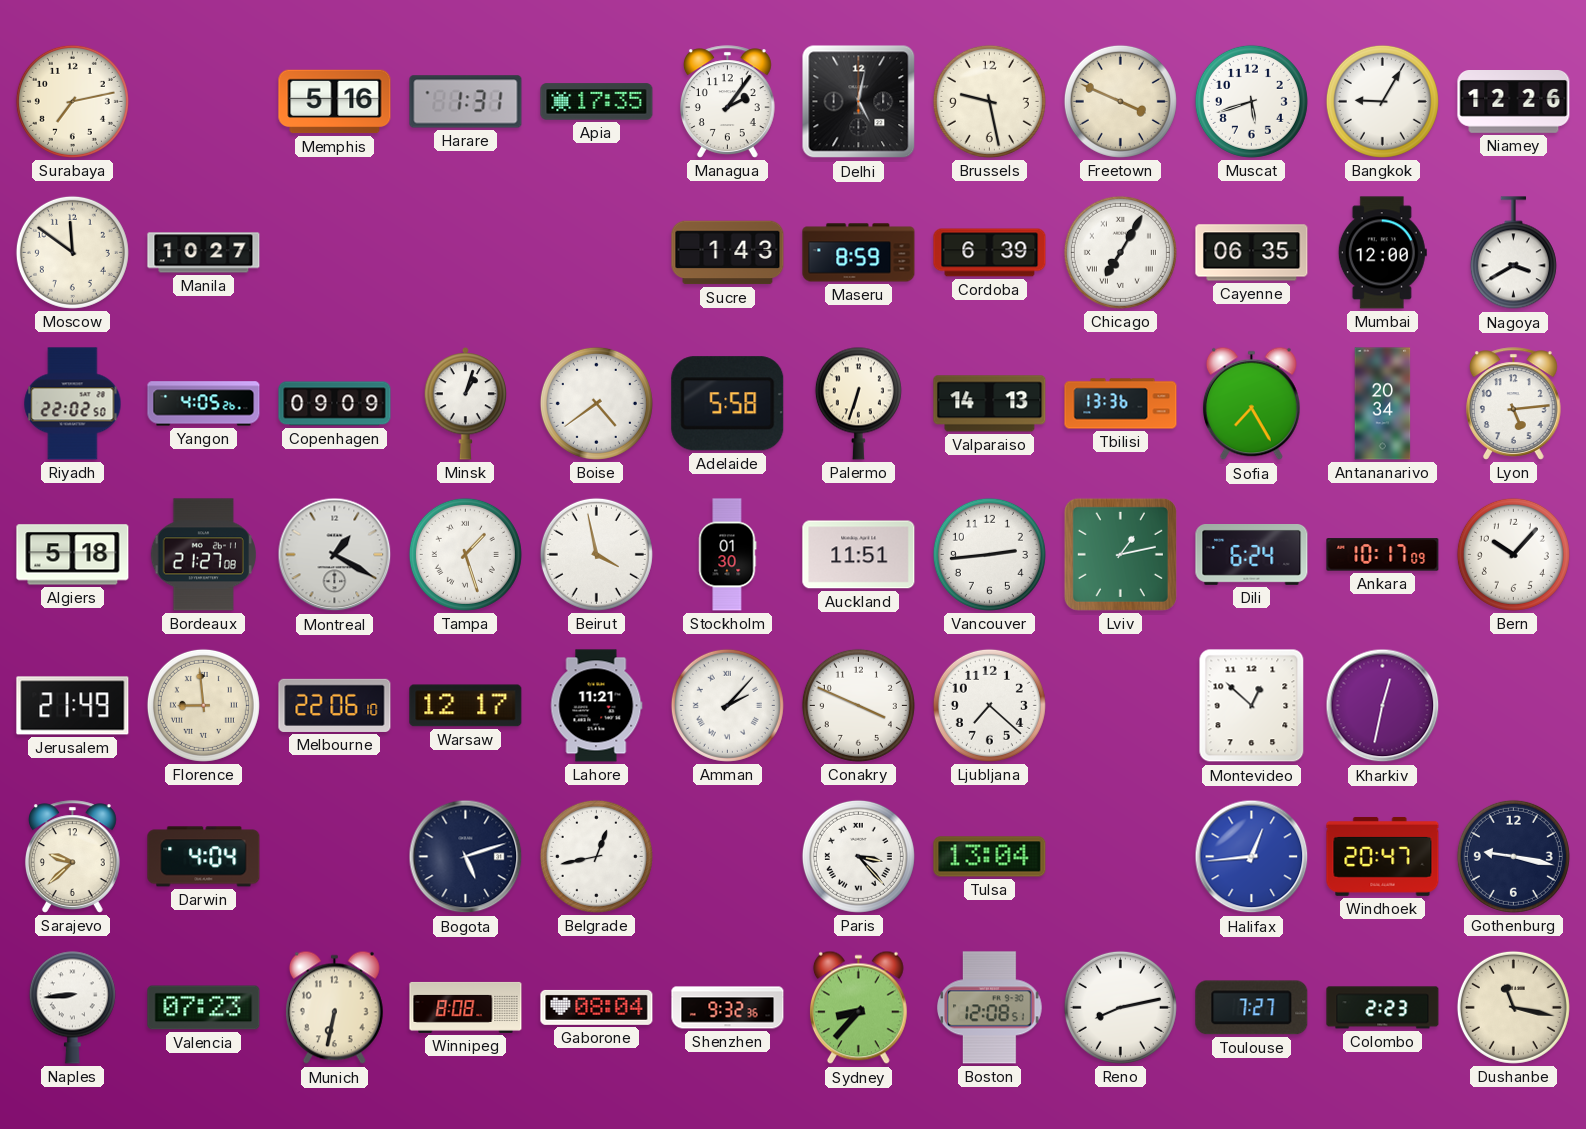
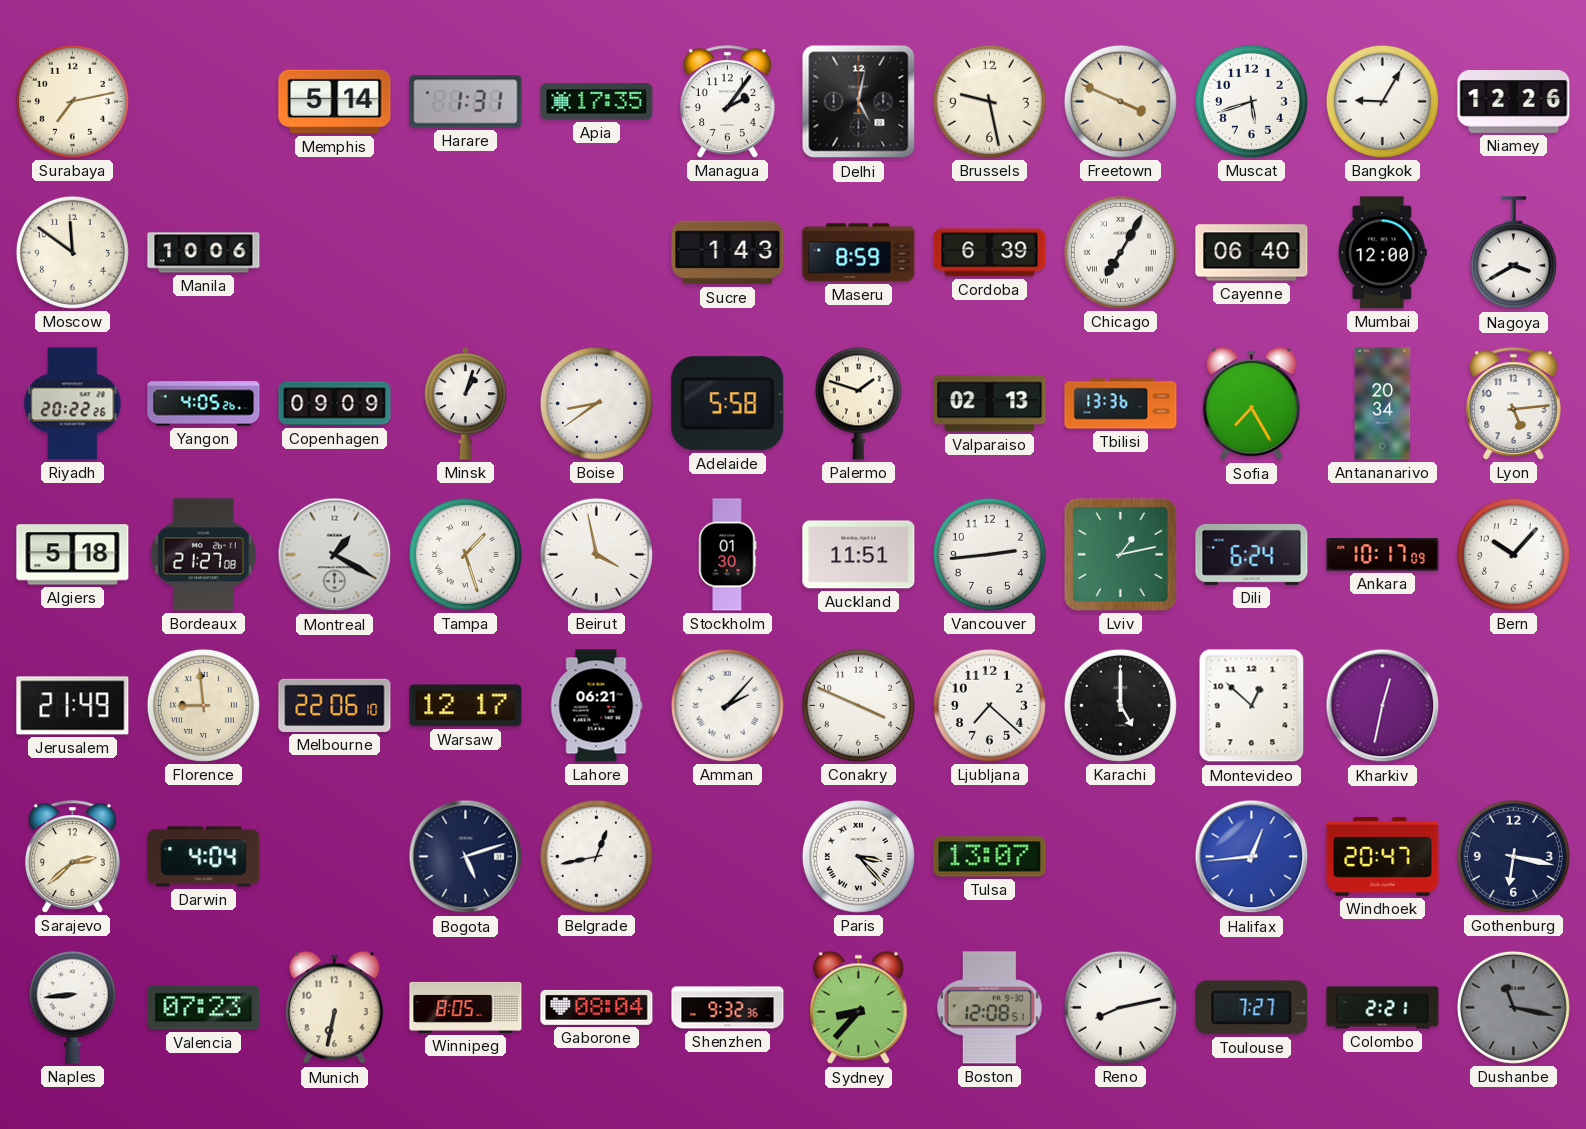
Memphis: 5:16 -> 5:14
Manila: 10:27 -> 10:06
Cayenne: 06:35 -> 06:40
Riyadh: 22:02 -> 20:22
Boise: 4:39 -> 8:39
Palermo: 6:33 -> 1:48
Valparaiso: 14:13 -> 02:13
Lahore: 11:21 -> 06:21
Karachi: none -> 5:00
Sarajevo: 9:38 -> 2:38
Tulsa: 13:04 -> 13:07
Gothenburg: 9:17 -> 6:17
Winnipeg: 8:08 -> 8:05
Colombo: 2:23 -> 2:21
Dushanbe dial: cream -> grey
